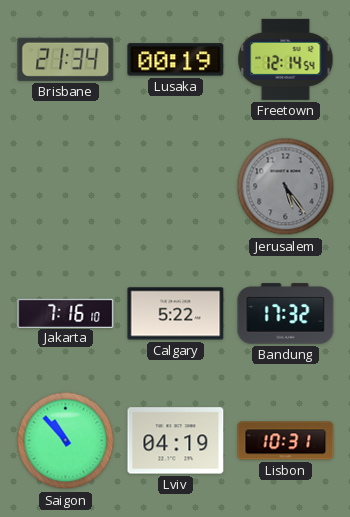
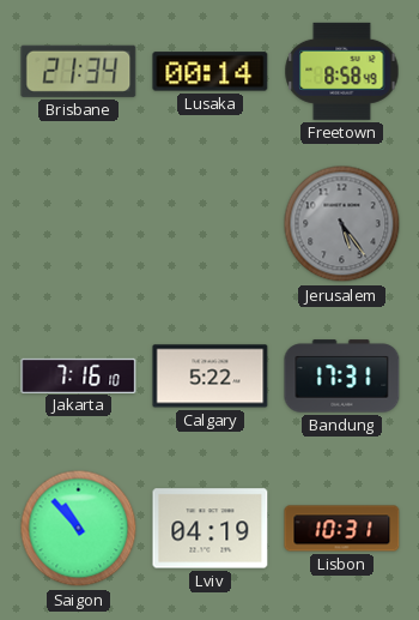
Lusaka: 00:19 -> 00:14
Freetown: 12:14 -> 8:58
Bandung: 17:32 -> 17:31
